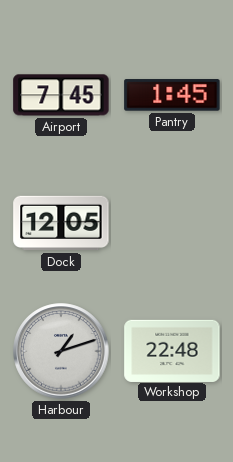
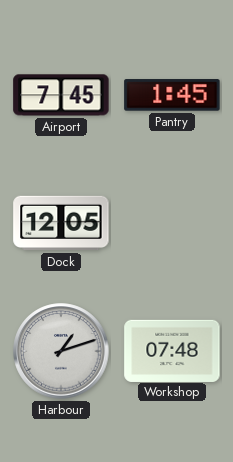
Workshop: 22:48 -> 07:48
